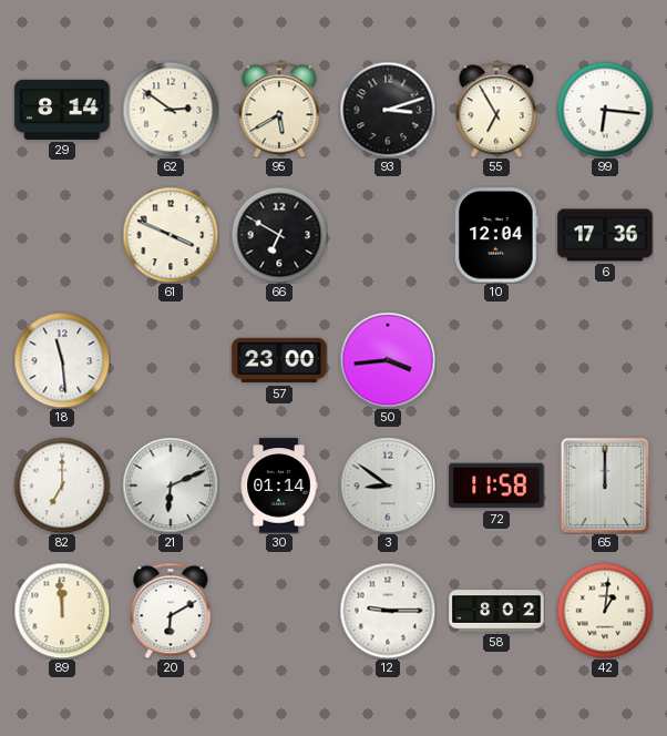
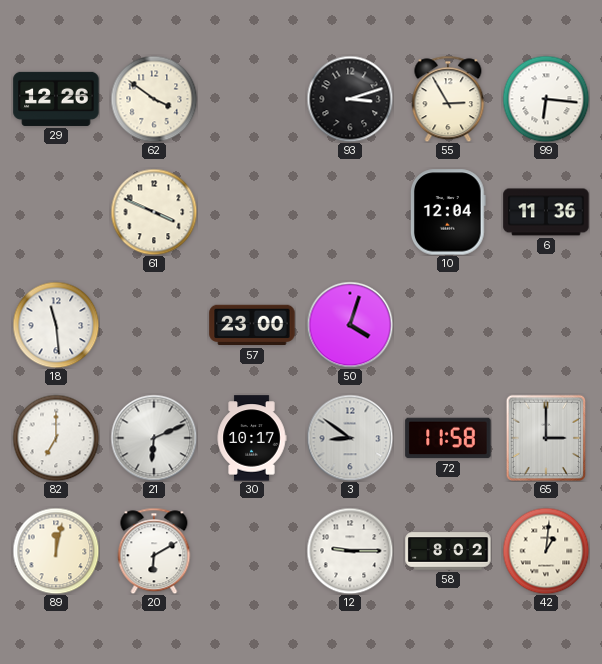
29: 8:14 -> 12:26
62: 2:51 -> 3:51
95: 5:40 -> none
55: 6:55 -> 2:55
66: 6:50 -> none
6: 17:36 -> 11:36
50: 3:44 -> 4:03
30: 01:14 -> 10:17
65: 12:00 -> 3:00
89: 11:59 -> 12:02
